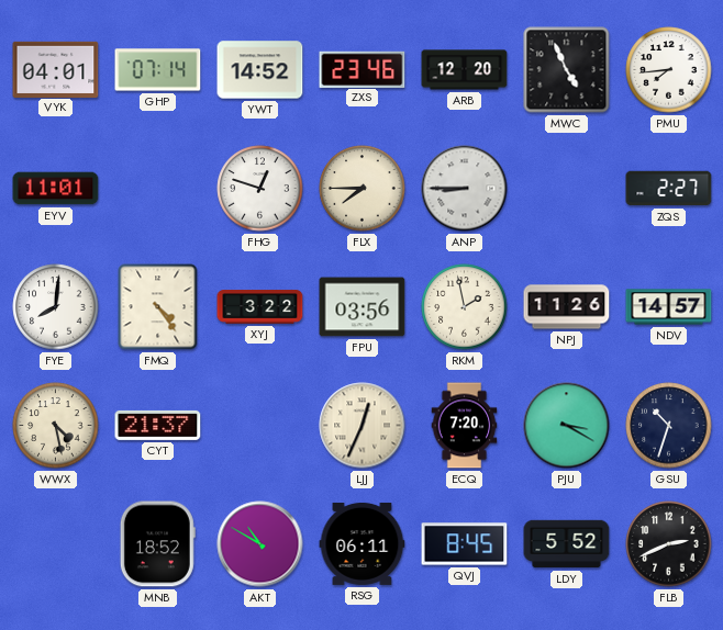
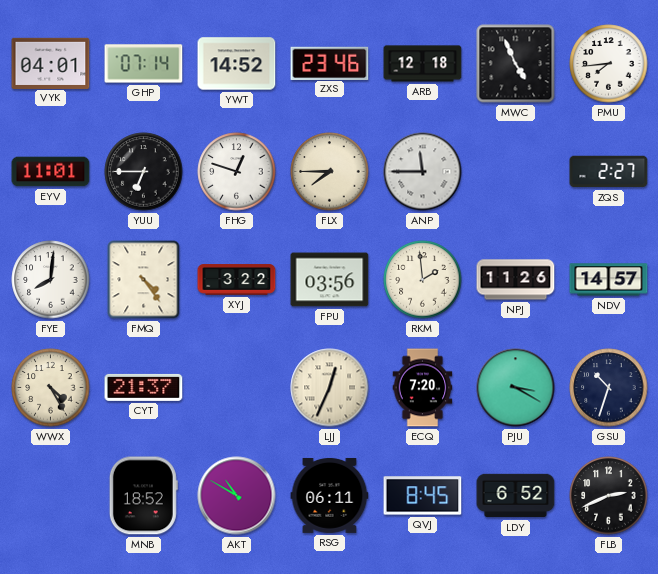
ARB: 12:20 -> 12:18
YUU: none -> 6:45
ANP: 8:45 -> 11:45
RKM: 1:58 -> 1:59
WWX: 4:28 -> 4:25
LDY: 5:52 -> 6:52
